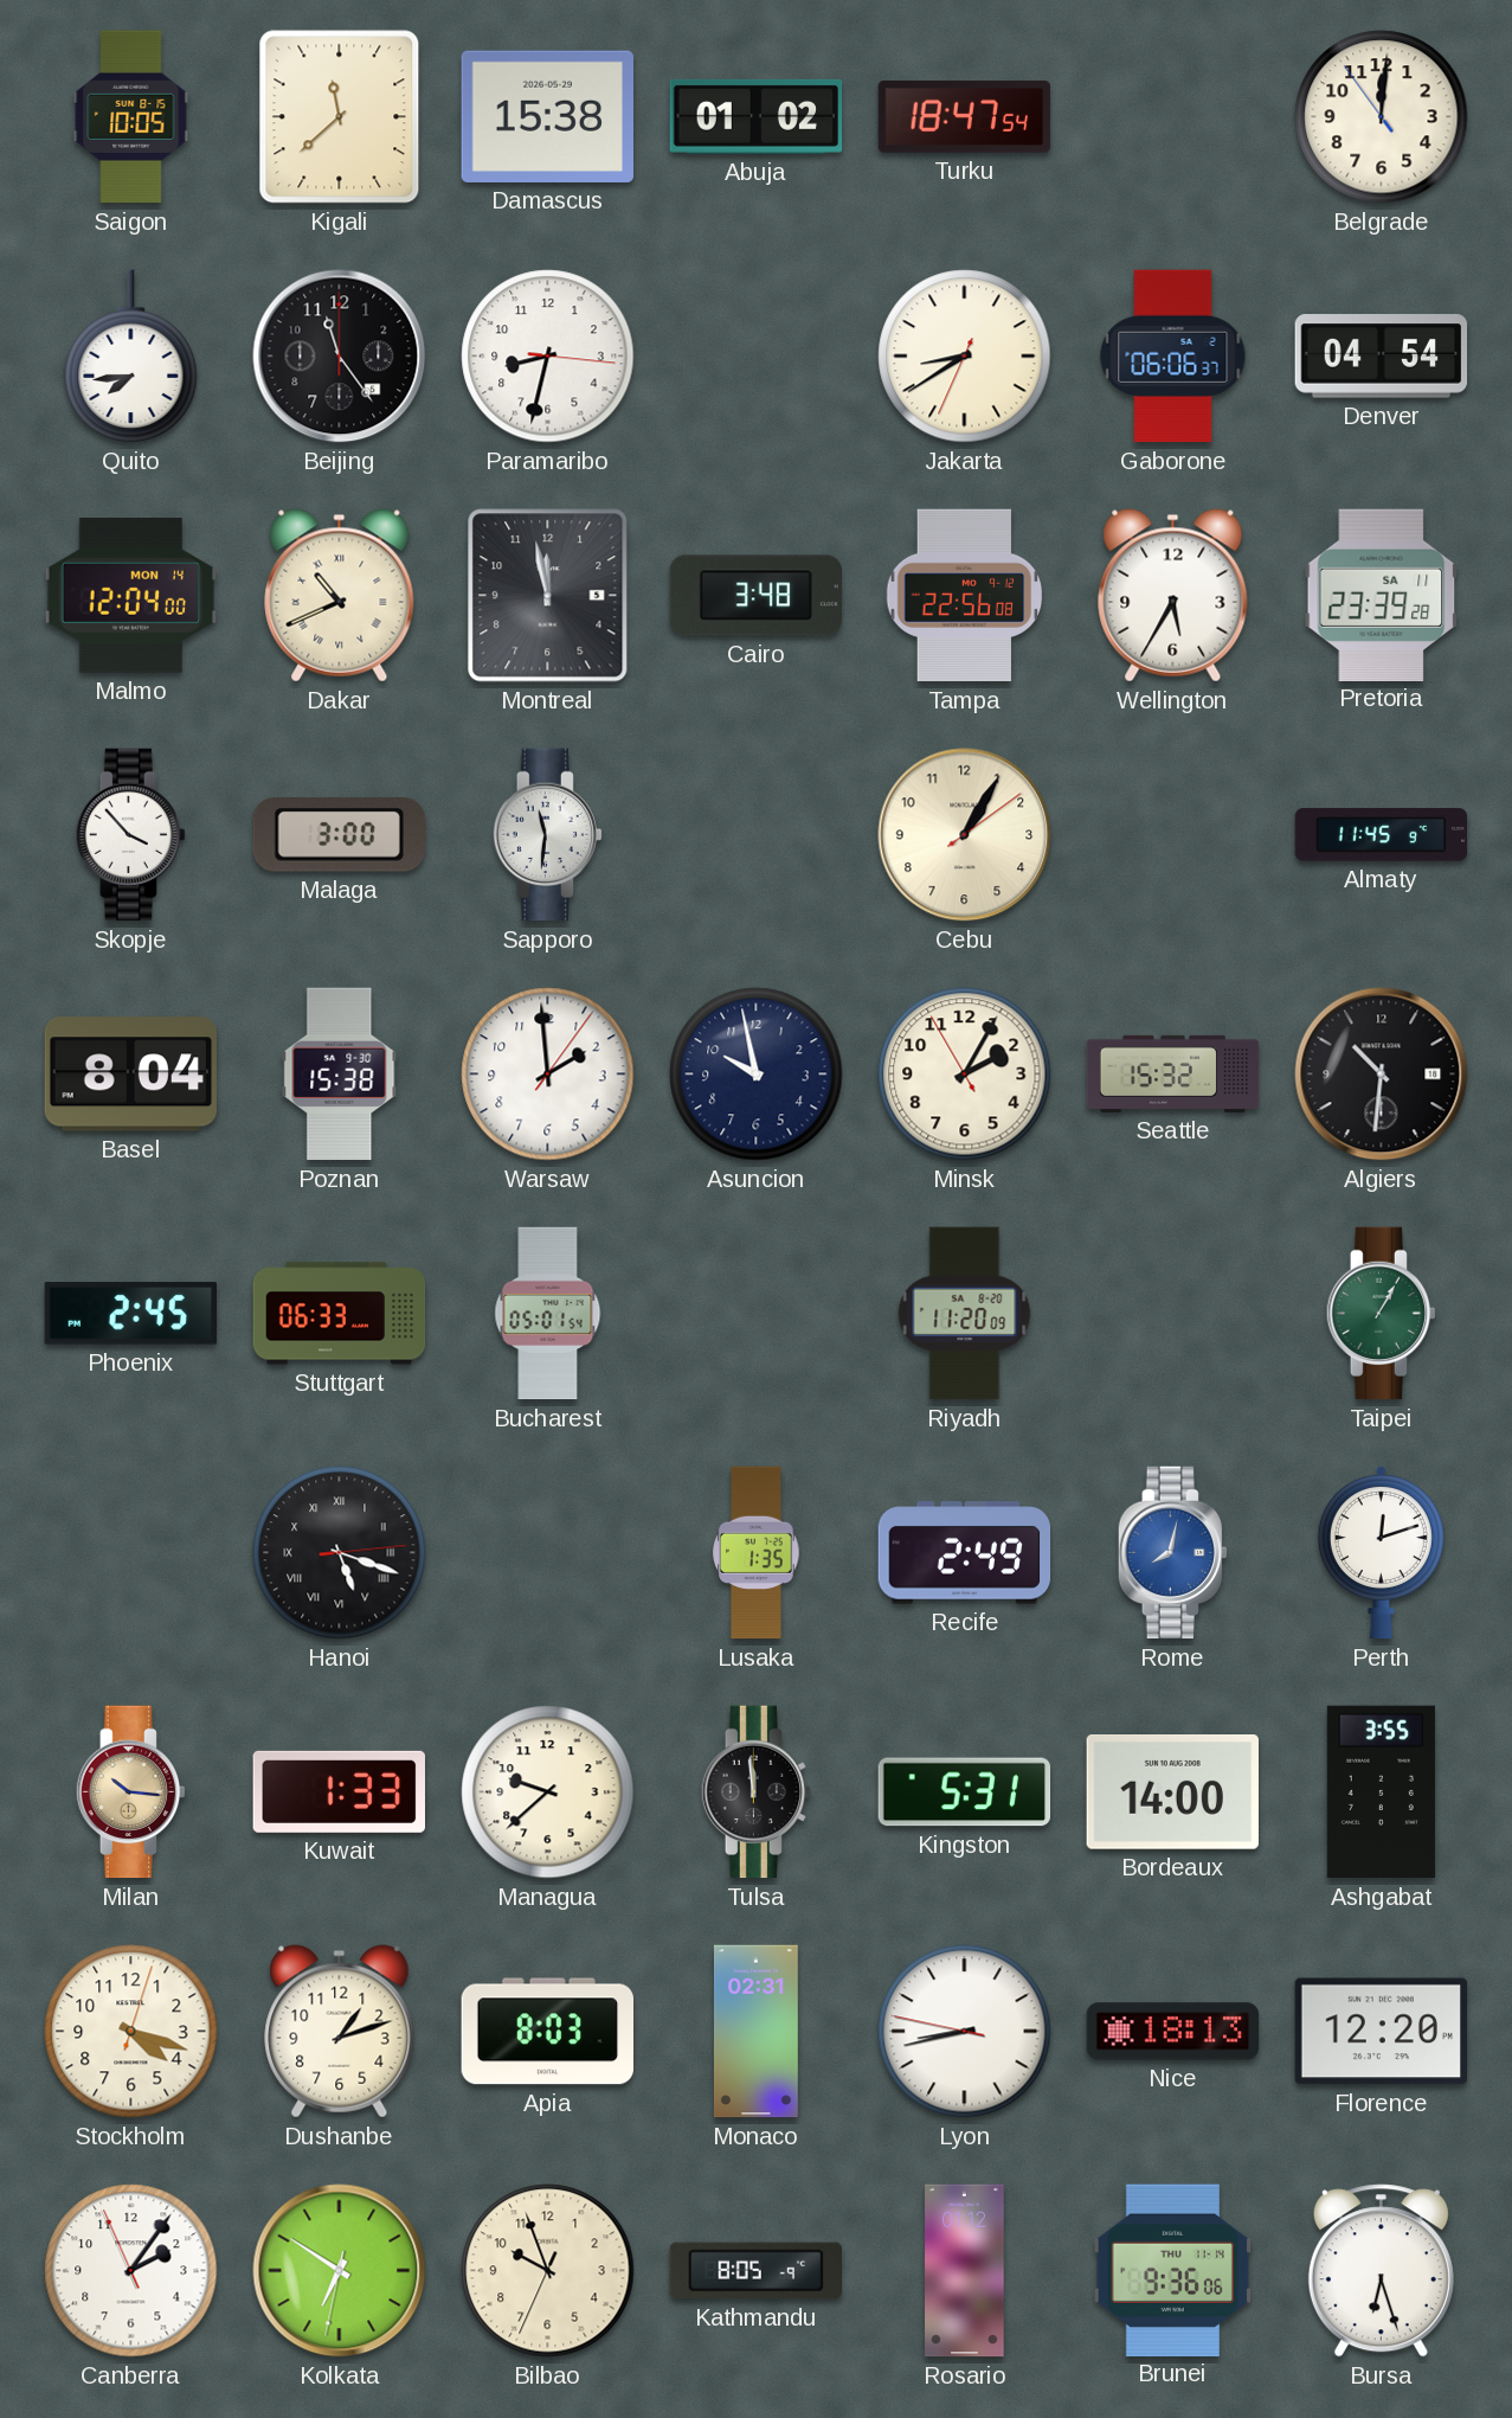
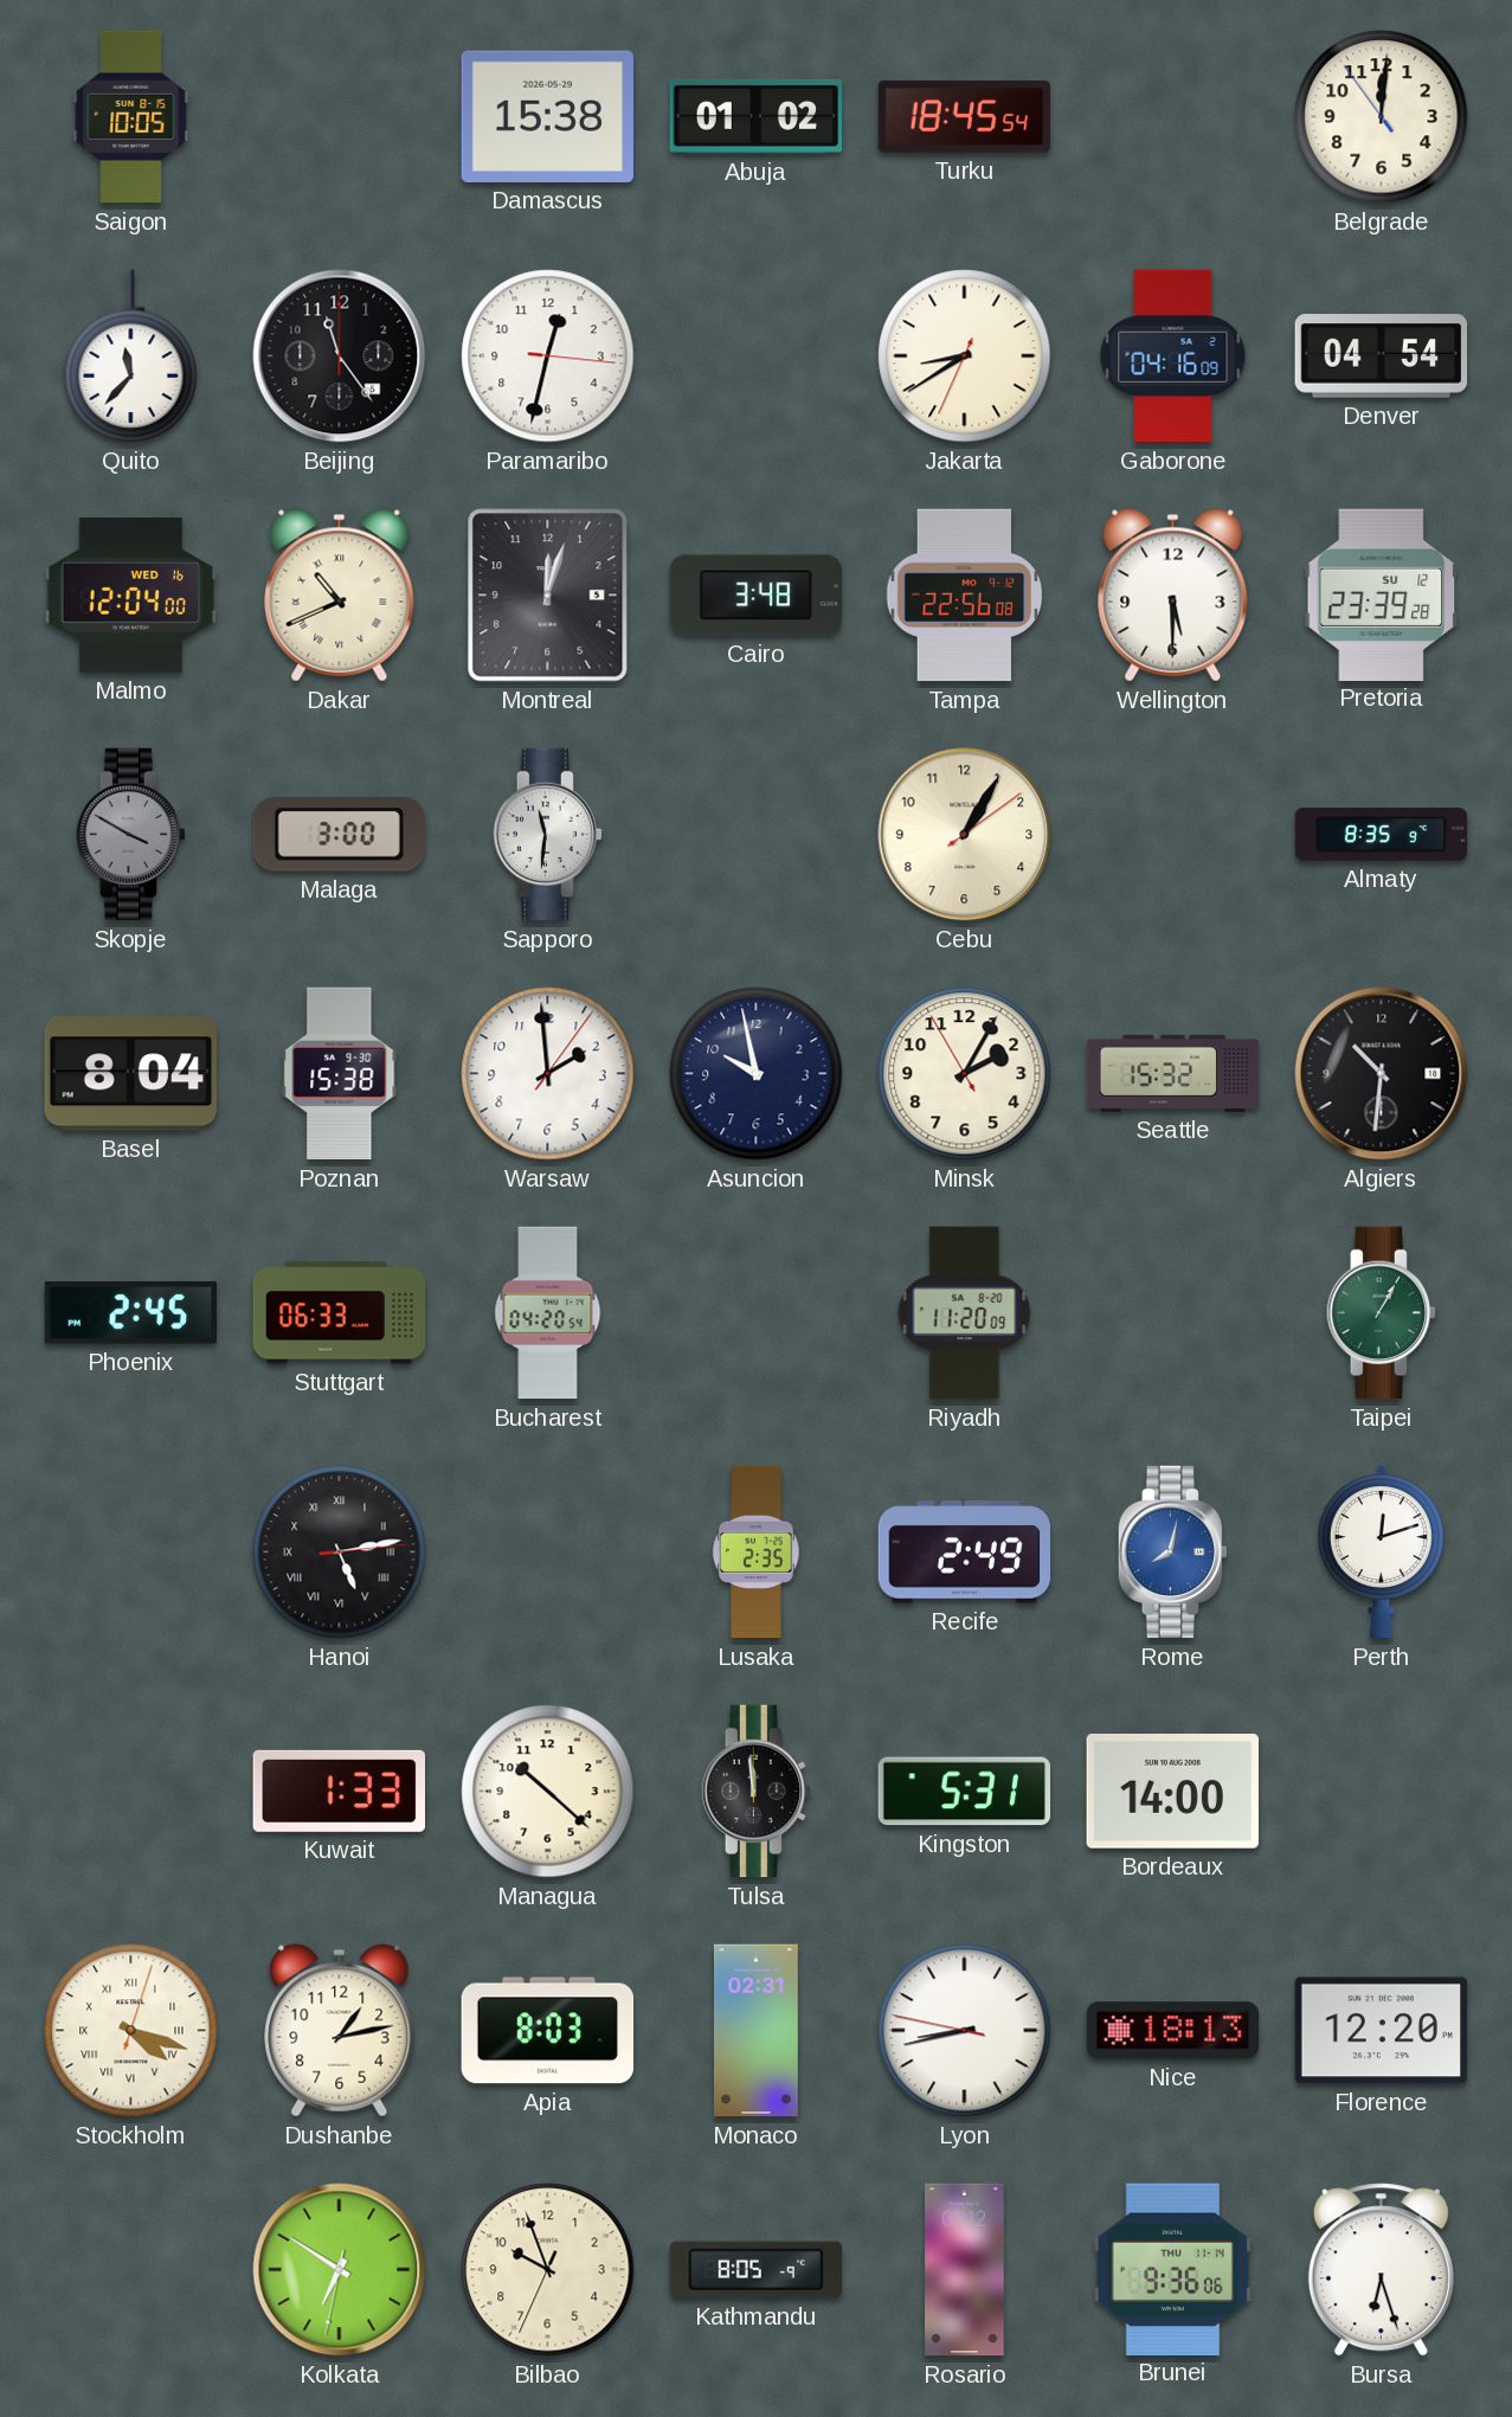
Kigali: 11:38 -> none
Turku: 18:47 -> 18:45
Quito: 7:44 -> 11:37
Paramaribo: 8:32 -> 12:32
Gaborone: 06:06 -> 04:16
Malmo date: MON 14 -> WED 16
Montreal: 11:58 -> 12:03
Wellington: 5:35 -> 5:30
Pretoria date: SA 11 -> SU 12
Skopje: 3:53 -> 3:50
Skopje dial: white -> grey
Almaty: 11:45 -> 8:35
Bucharest: 05:01 -> 04:20
Hanoi: 5:18 -> 5:13
Lusaka: 1:35 -> 2:35
Milan: 10:16 -> none
Managua: 9:38 -> 10:22
Ashgabat: 3:55 -> none
Stockholm numerals: Arabic -> Roman
Dushanbe: 1:12 -> 1:13
Canberra: 2:05 -> none
